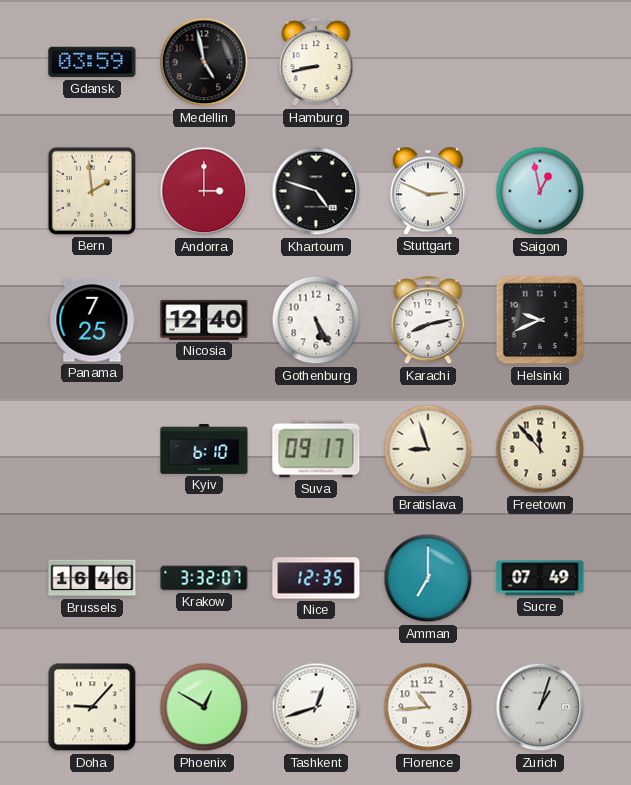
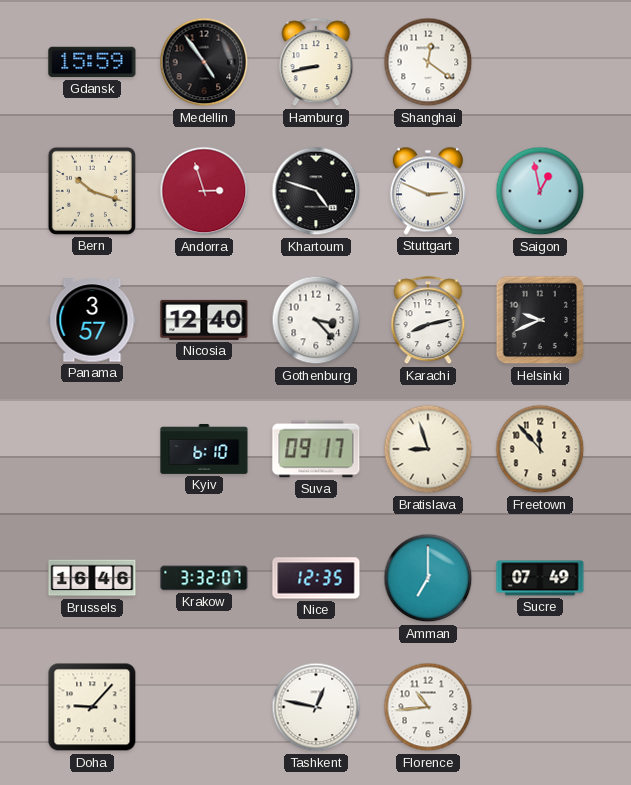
Gdansk: 03:59 -> 15:59
Medellin: 4:58 -> 4:54
Shanghai: none -> 12:21
Bern: 1:59 -> 10:18
Andorra: 3:00 -> 2:57
Panama: 7:25 -> 3:57
Gothenburg: 5:25 -> 3:23
Phoenix: 12:50 -> none
Tashkent: 12:42 -> 12:47
Zurich: 1:03 -> none
